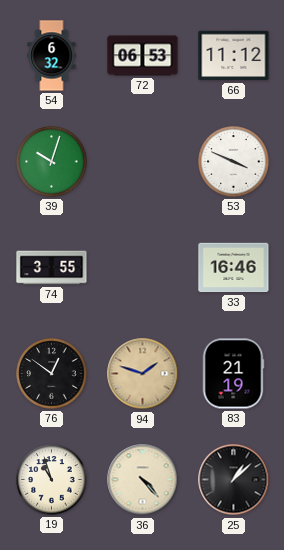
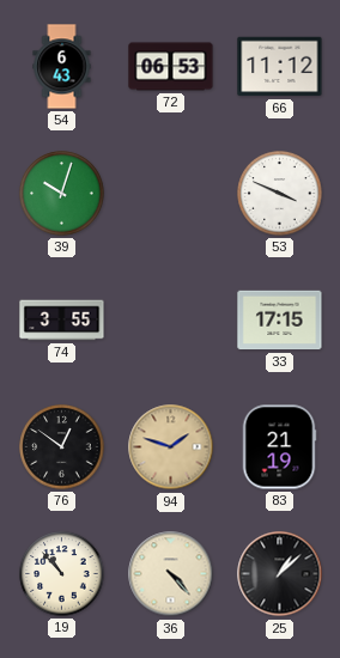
54: 6:32 -> 6:43
33: 16:46 -> 17:15
19: 10:57 -> 10:53
